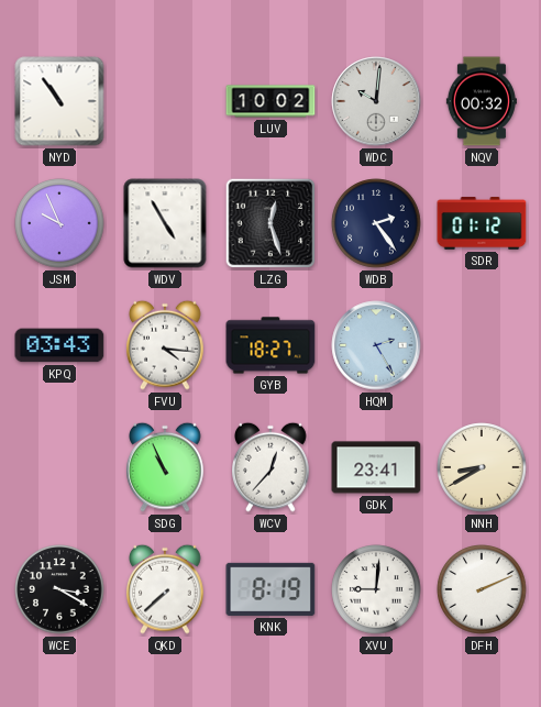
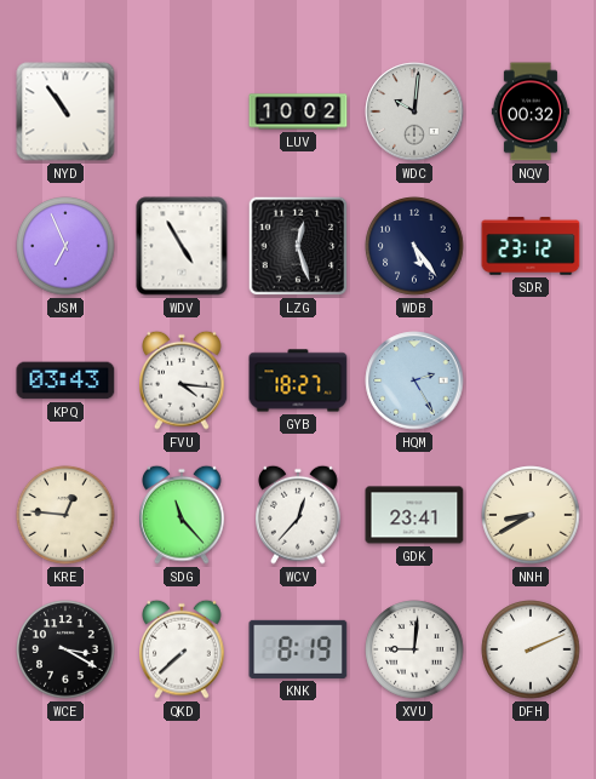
JSM: 9:56 -> 6:56
WDB: 2:24 -> 5:24
SDR: 01:12 -> 23:12
KRE: none -> 12:46
SDG: 10:56 -> 11:23
